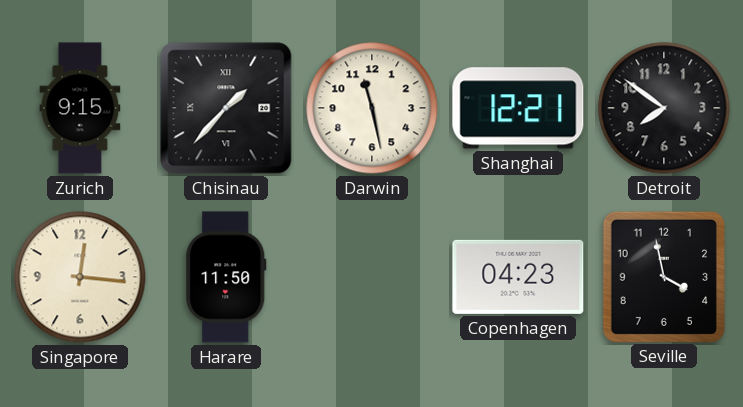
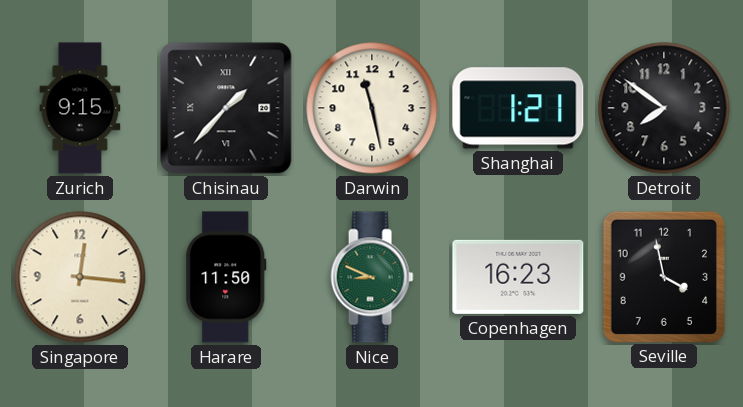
Shanghai: 12:21 -> 1:21
Nice: none -> 8:49
Copenhagen: 04:23 -> 16:23
